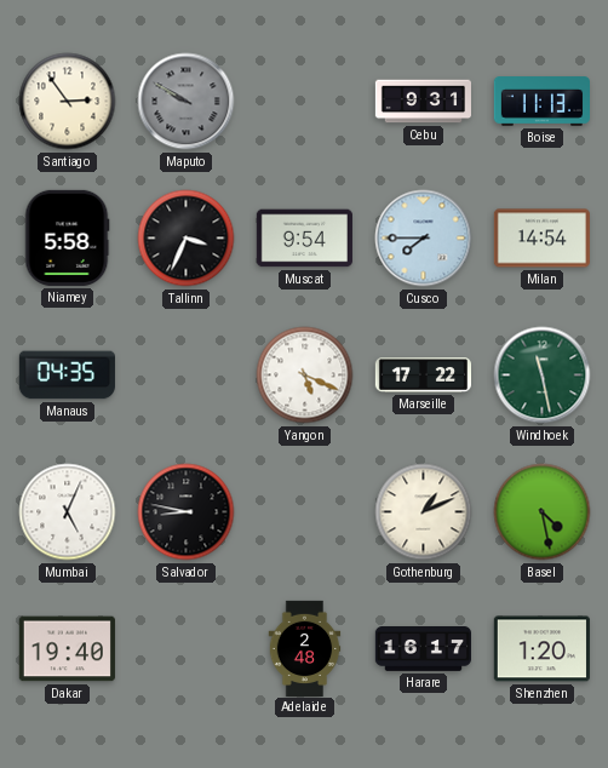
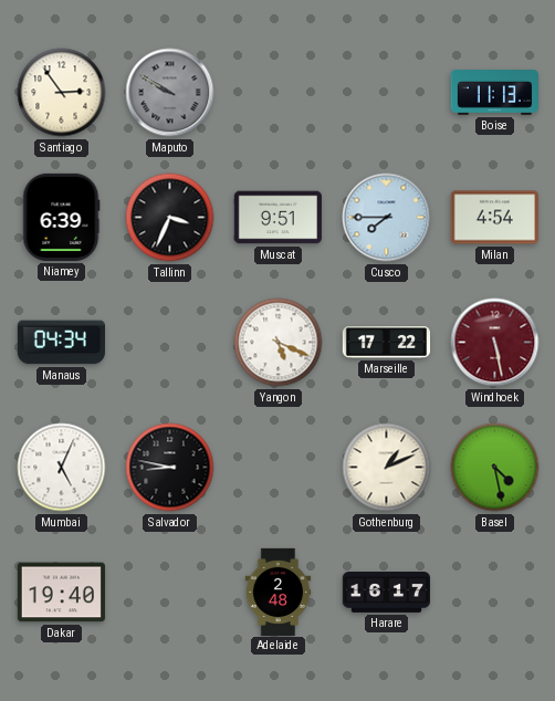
Cebu: 9:31 -> none
Niamey: 5:58 -> 6:39
Muscat: 9:54 -> 9:51
Milan: 14:54 -> 4:54
Manaus: 04:35 -> 04:34
Windhoek: 11:28 -> 5:28
Windhoek dial: green -> burgundy
Shenzhen: 1:20 -> none
